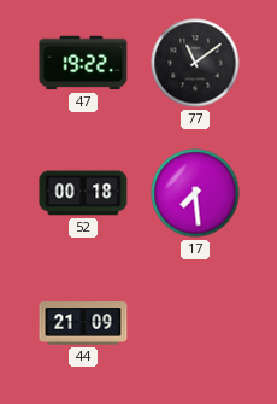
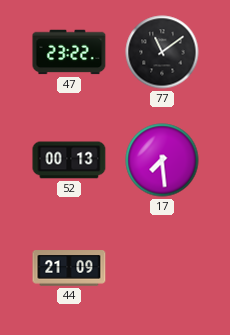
47: 19:22 -> 23:22
52: 00:18 -> 00:13
